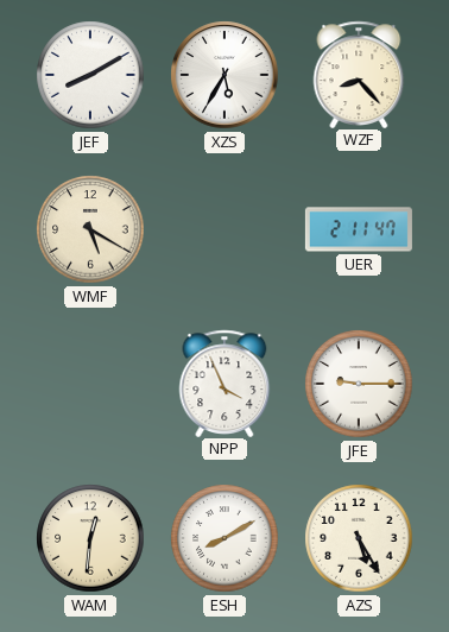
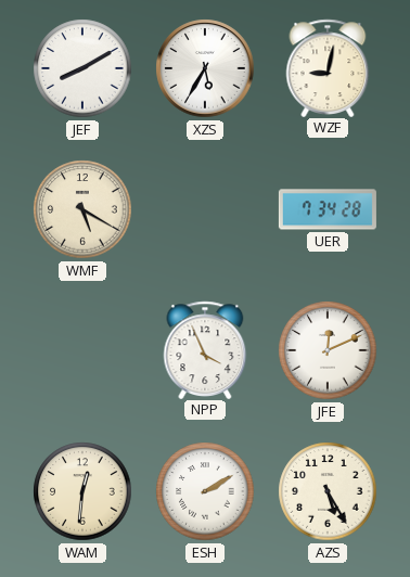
WZF: 8:23 -> 9:02
UER: 2:11 -> 7:34
JFE: 9:15 -> 12:11
ESH: 8:10 -> 2:10
